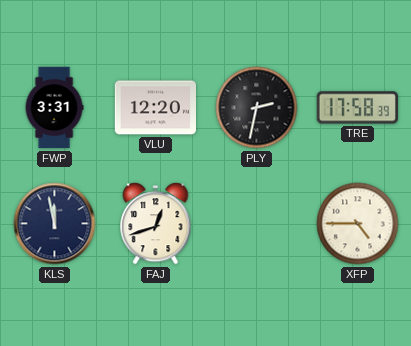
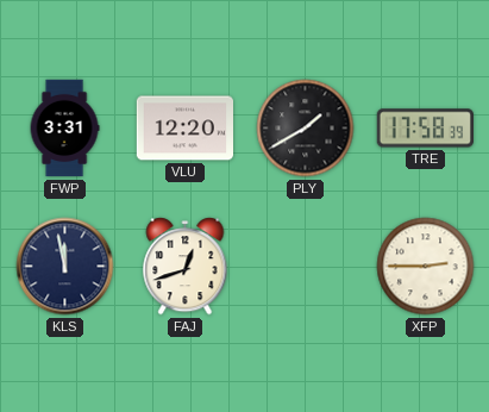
PLY: 2:32 -> 1:40
XFP: 4:45 -> 2:45
